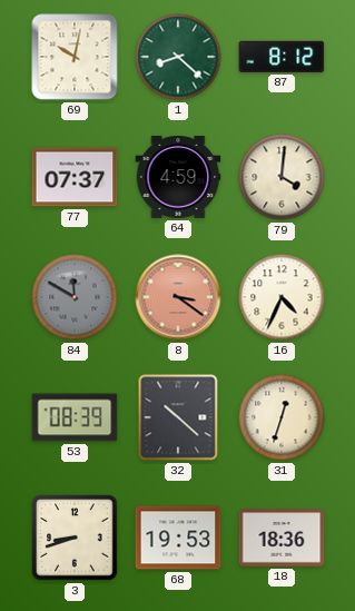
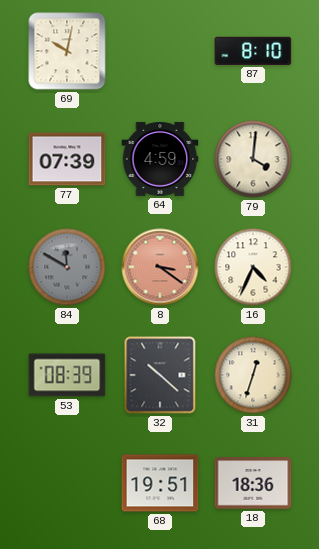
1: 8:22 -> none
87: 8:12 -> 8:10
77: 07:37 -> 07:39
3: 8:42 -> none
68: 19:53 -> 19:51
